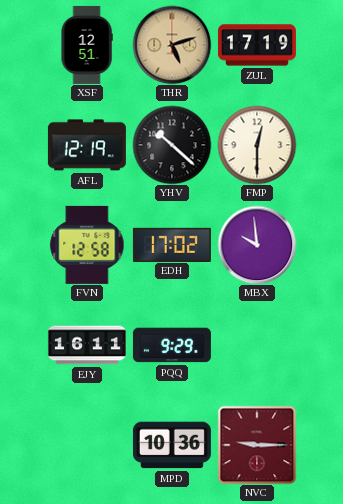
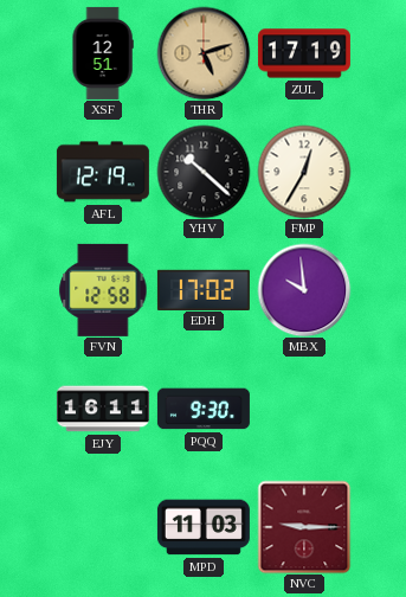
FMP: 12:30 -> 12:35
PQQ: 9:29 -> 9:30
MPD: 10:36 -> 11:03
